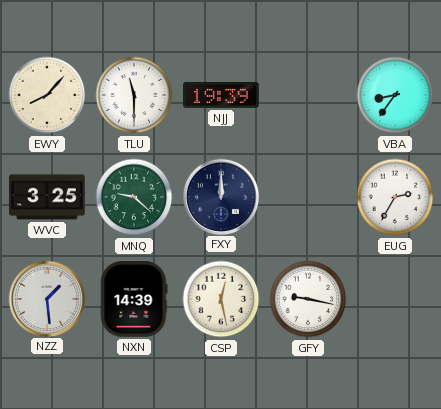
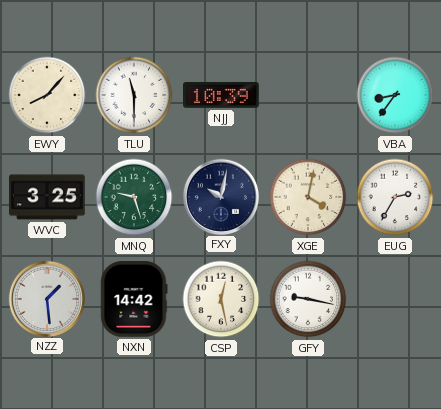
NJJ: 19:39 -> 10:39
MNQ: 9:22 -> 9:27
FXY: 12:00 -> 10:02
XGE: none -> 4:02
NXN: 14:39 -> 14:42
